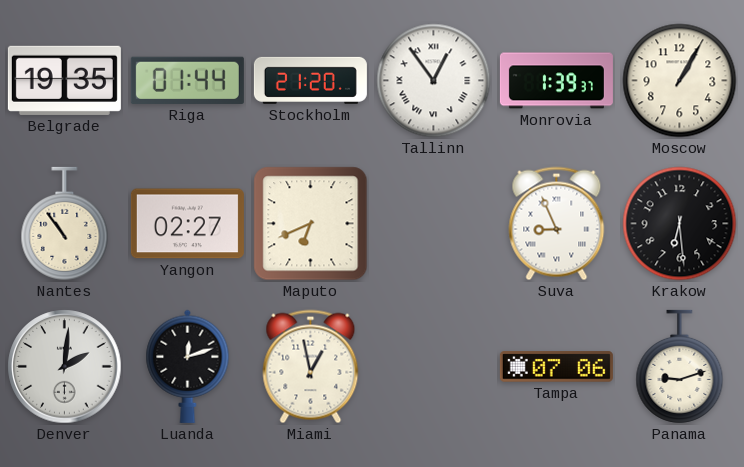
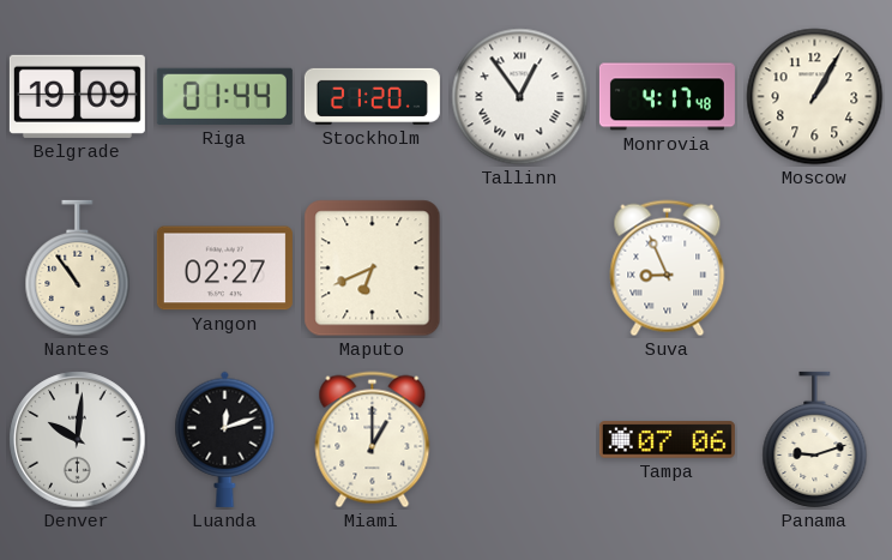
Belgrade: 19:35 -> 19:09
Monrovia: 1:39 -> 4:17
Krakow: 6:29 -> none
Denver: 2:01 -> 10:01
Miami: 12:58 -> 1:00
